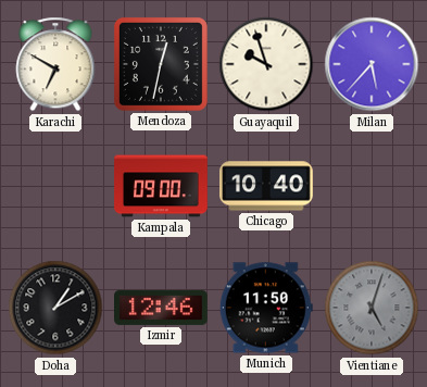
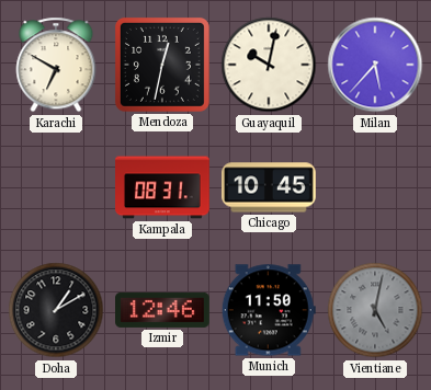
Guayaquil: 9:57 -> 10:02
Kampala: 09:00 -> 08:31
Chicago: 10:40 -> 10:45
Vientiane: 5:03 -> 5:02
